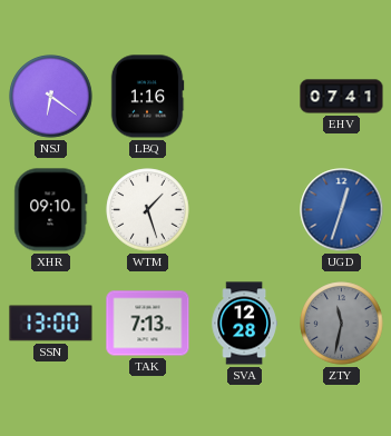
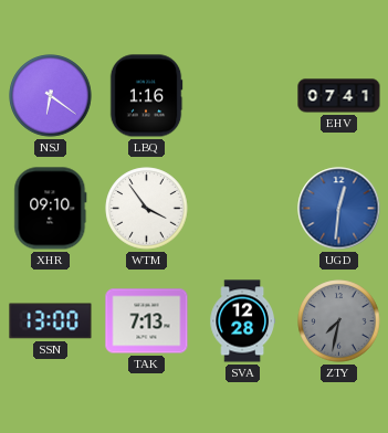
WTM: 1:27 -> 3:54
UGD: 12:33 -> 12:31
ZTY: 11:32 -> 7:32
